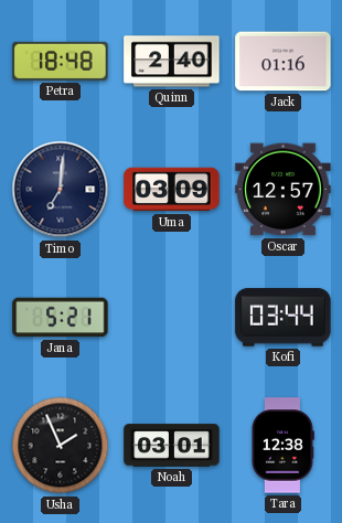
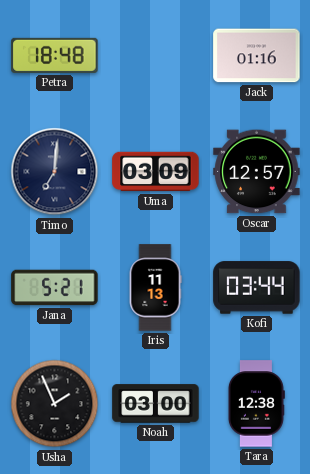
Quinn: 2:40 -> none
Iris: none -> 11:13
Noah: 03:01 -> 03:00
